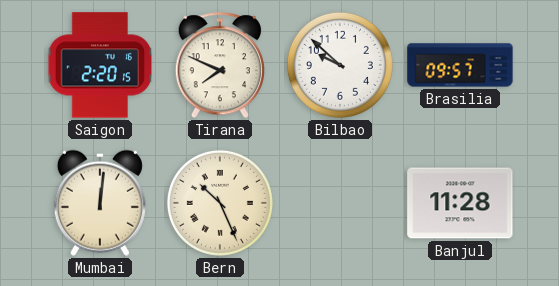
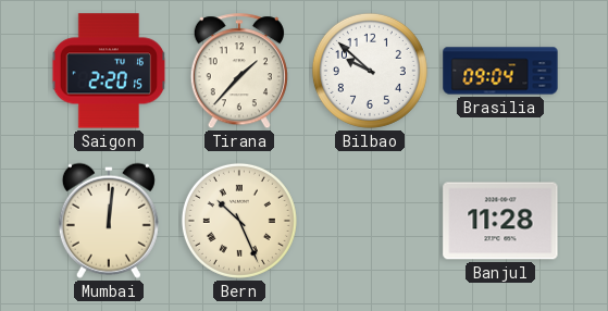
Tirana: 7:49 -> 1:37
Brasilia: 09:57 -> 09:04
